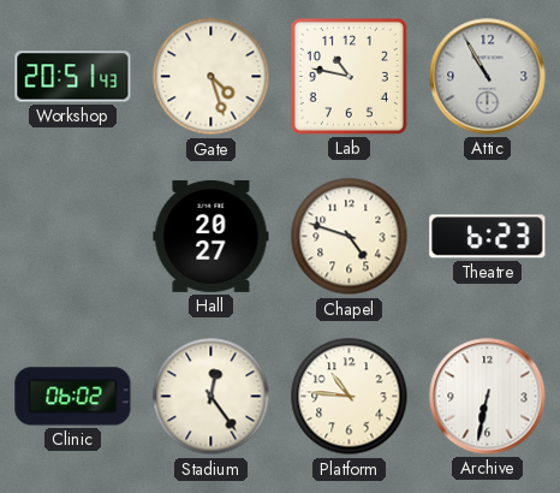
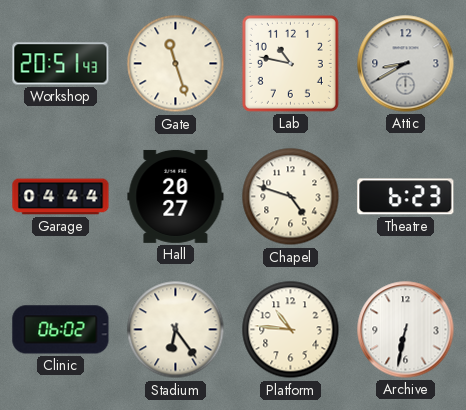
Gate: 4:27 -> 11:27
Attic: 10:55 -> 8:40
Garage: none -> 04:44
Stadium: 12:24 -> 6:24
